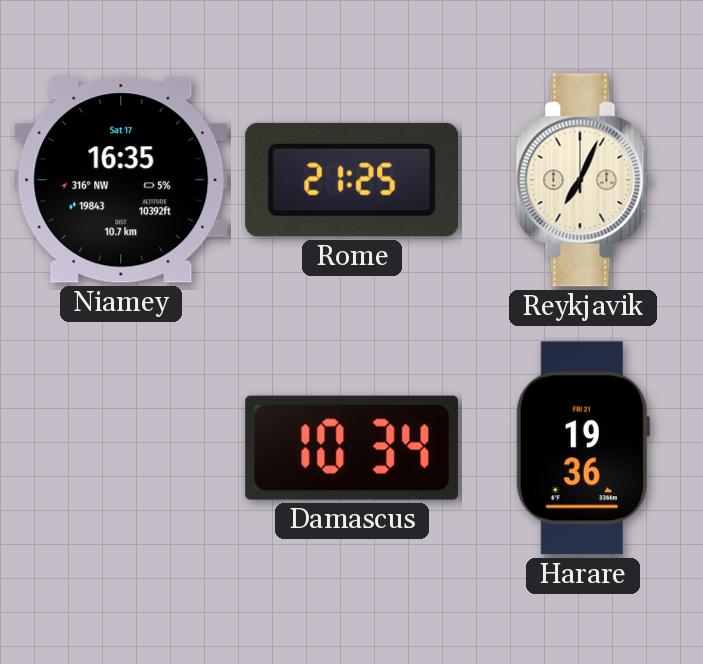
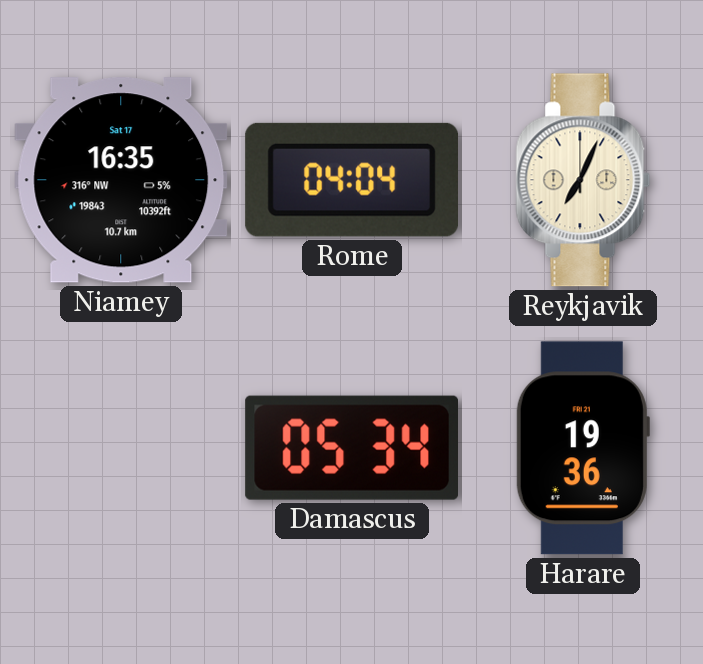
Rome: 21:25 -> 04:04
Damascus: 10:34 -> 05:34
